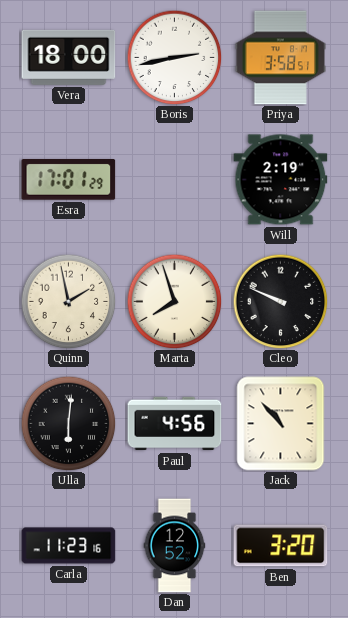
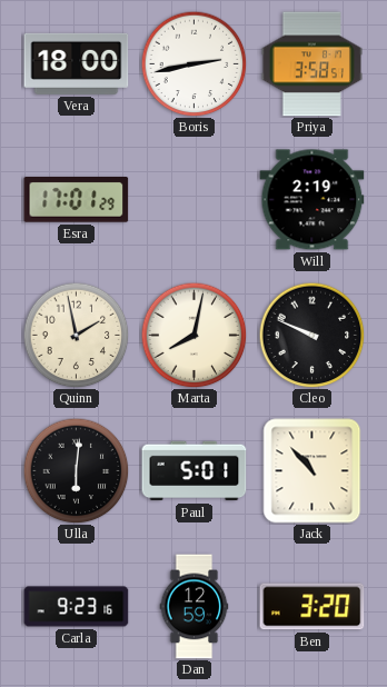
Marta: 7:57 -> 8:02
Paul: 4:56 -> 5:01
Carla: 11:23 -> 9:23
Dan: 12:52 -> 12:59
